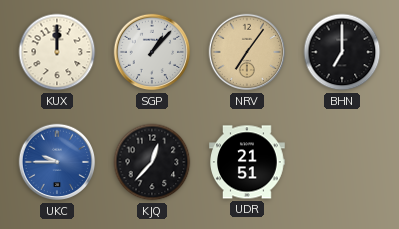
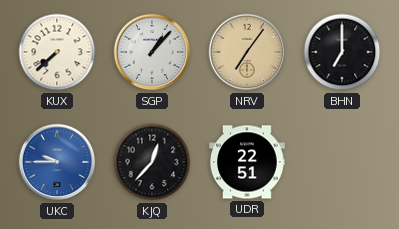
KUX: 12:00 -> 7:38
UDR: 21:51 -> 22:51
